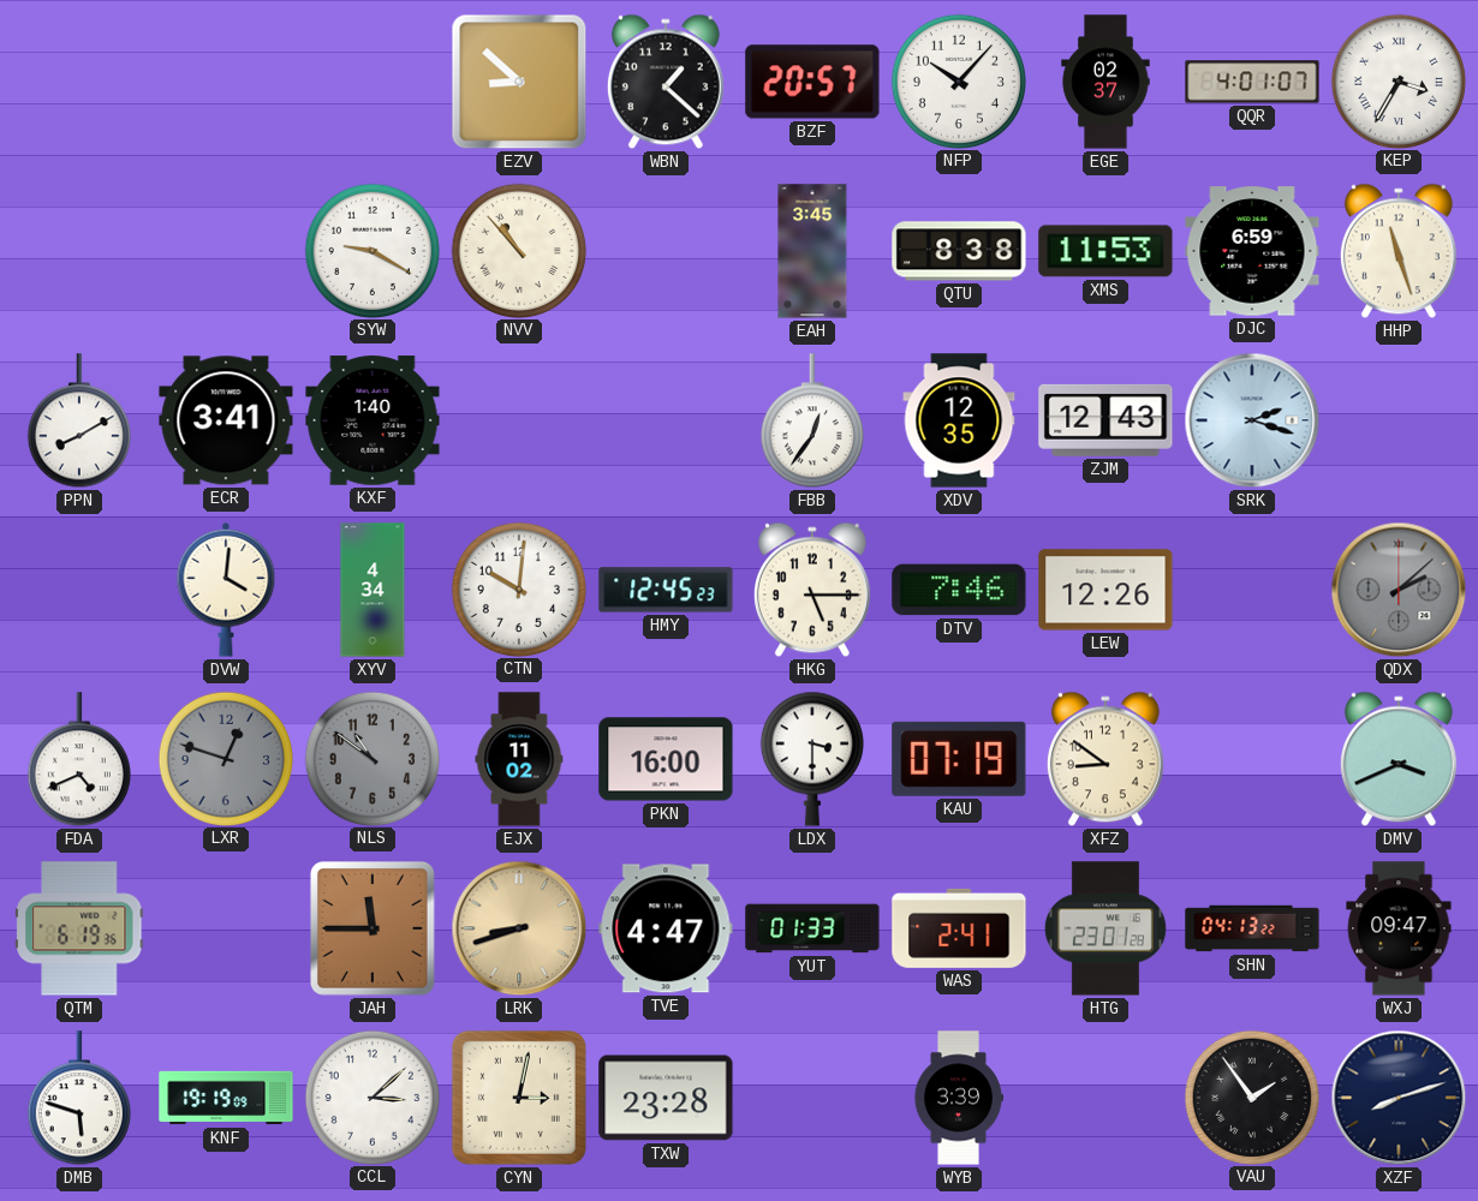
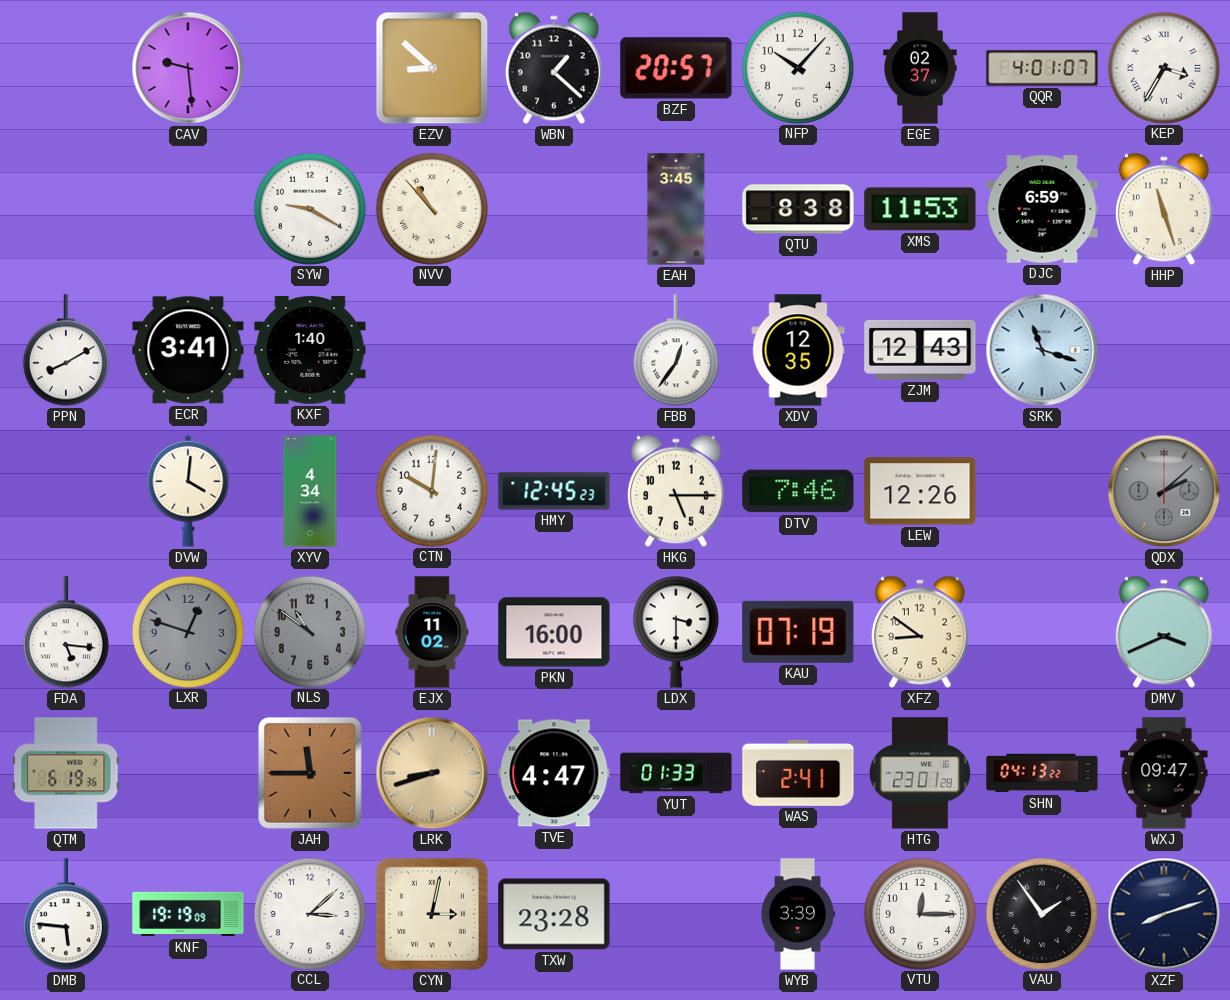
CAV: none -> 9:29
SRK: 2:18 -> 11:18
FDA: 4:41 -> 5:16
DMB: 5:48 -> 5:46
VTU: none -> 12:15
